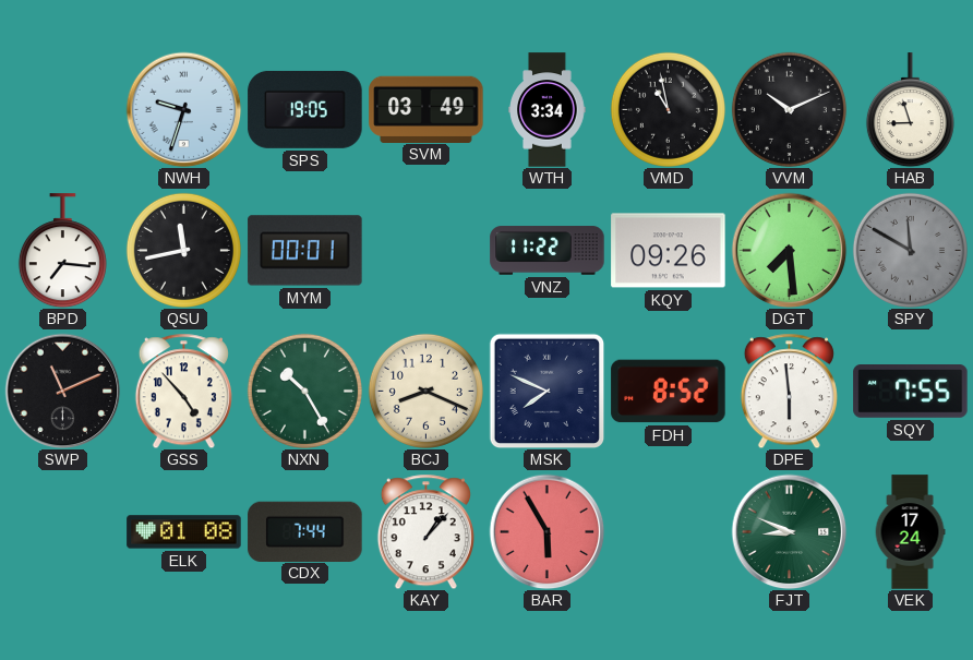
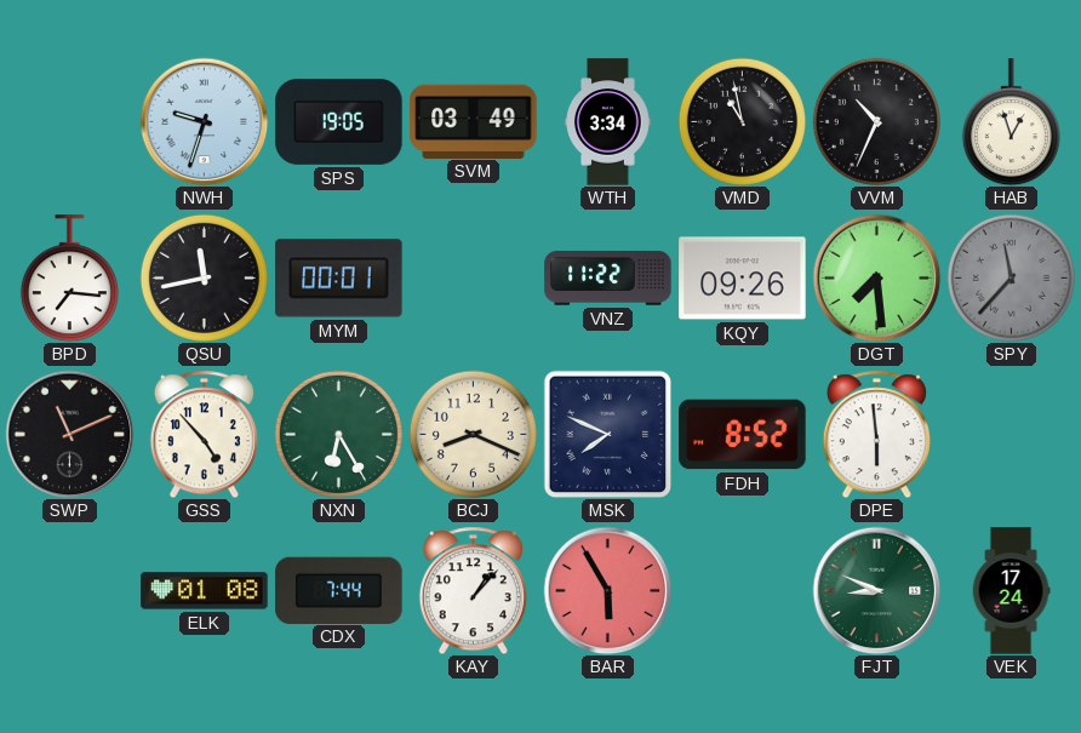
VVM: 10:11 -> 10:34
HAB: 8:57 -> 12:57
SPY: 11:50 -> 11:37
NXN: 10:25 -> 6:25
SQY: 7:55 -> none
